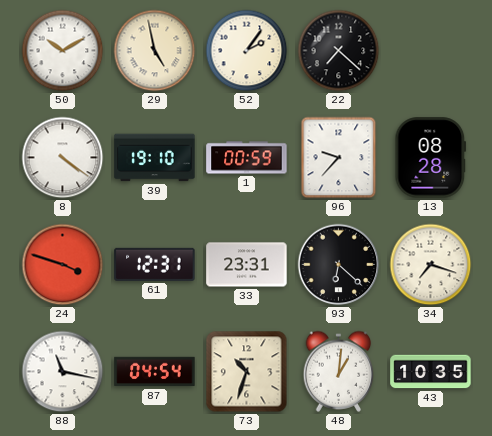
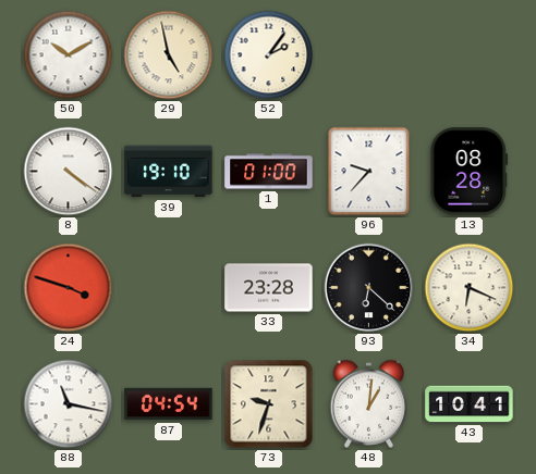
22: 7:22 -> none
1: 00:59 -> 01:00
61: 12:31 -> none
33: 23:31 -> 23:28
34: 7:18 -> 6:19
73: 10:33 -> 9:33
43: 10:35 -> 10:41
